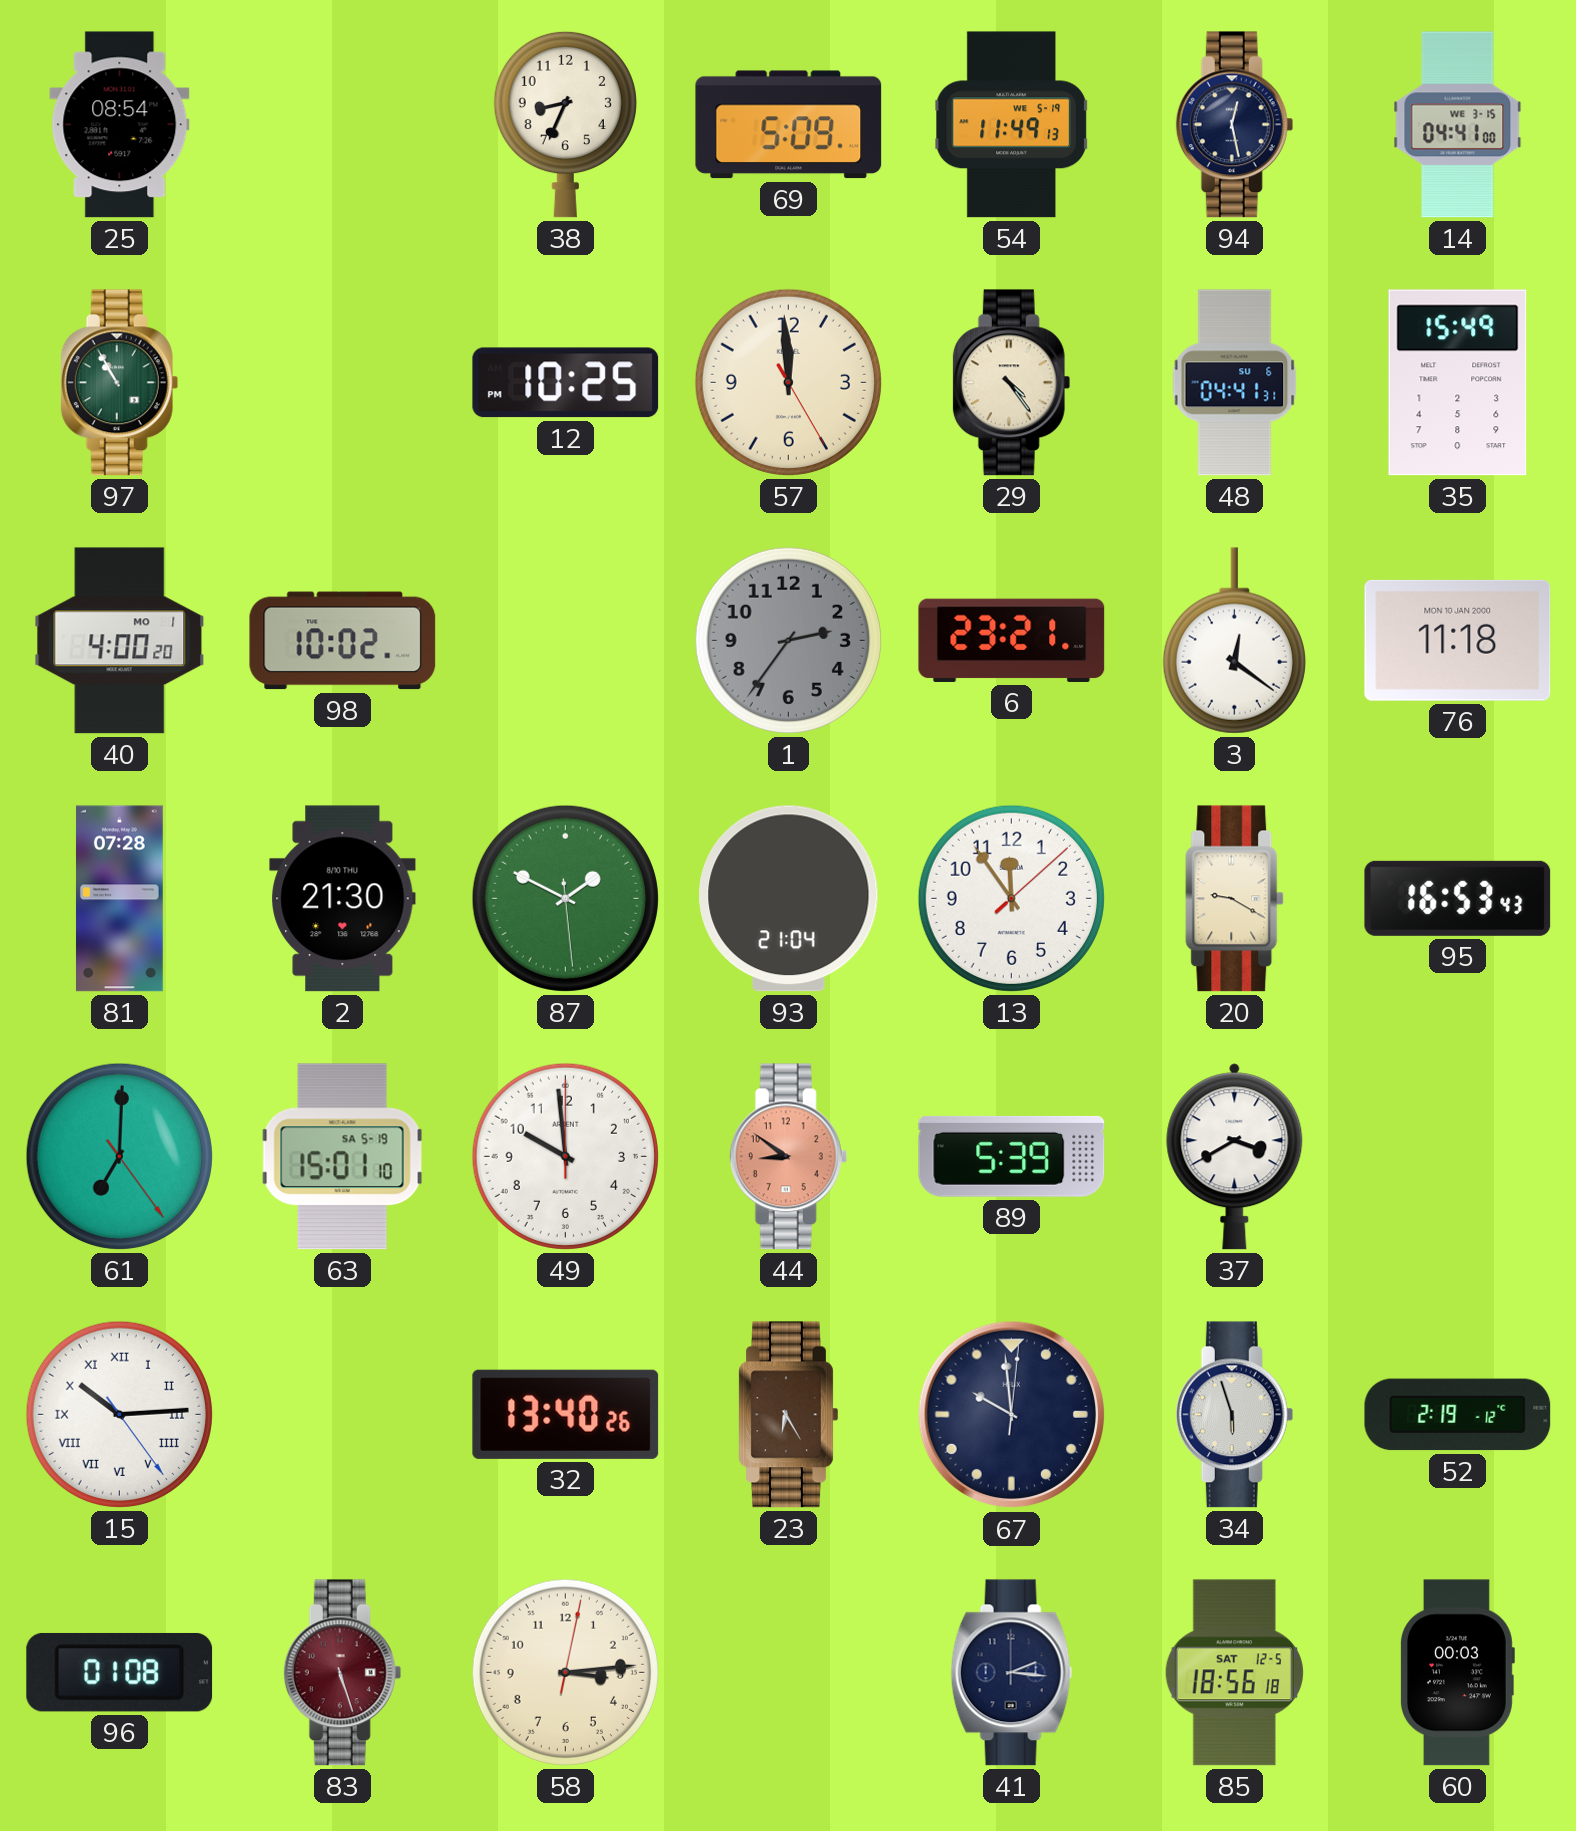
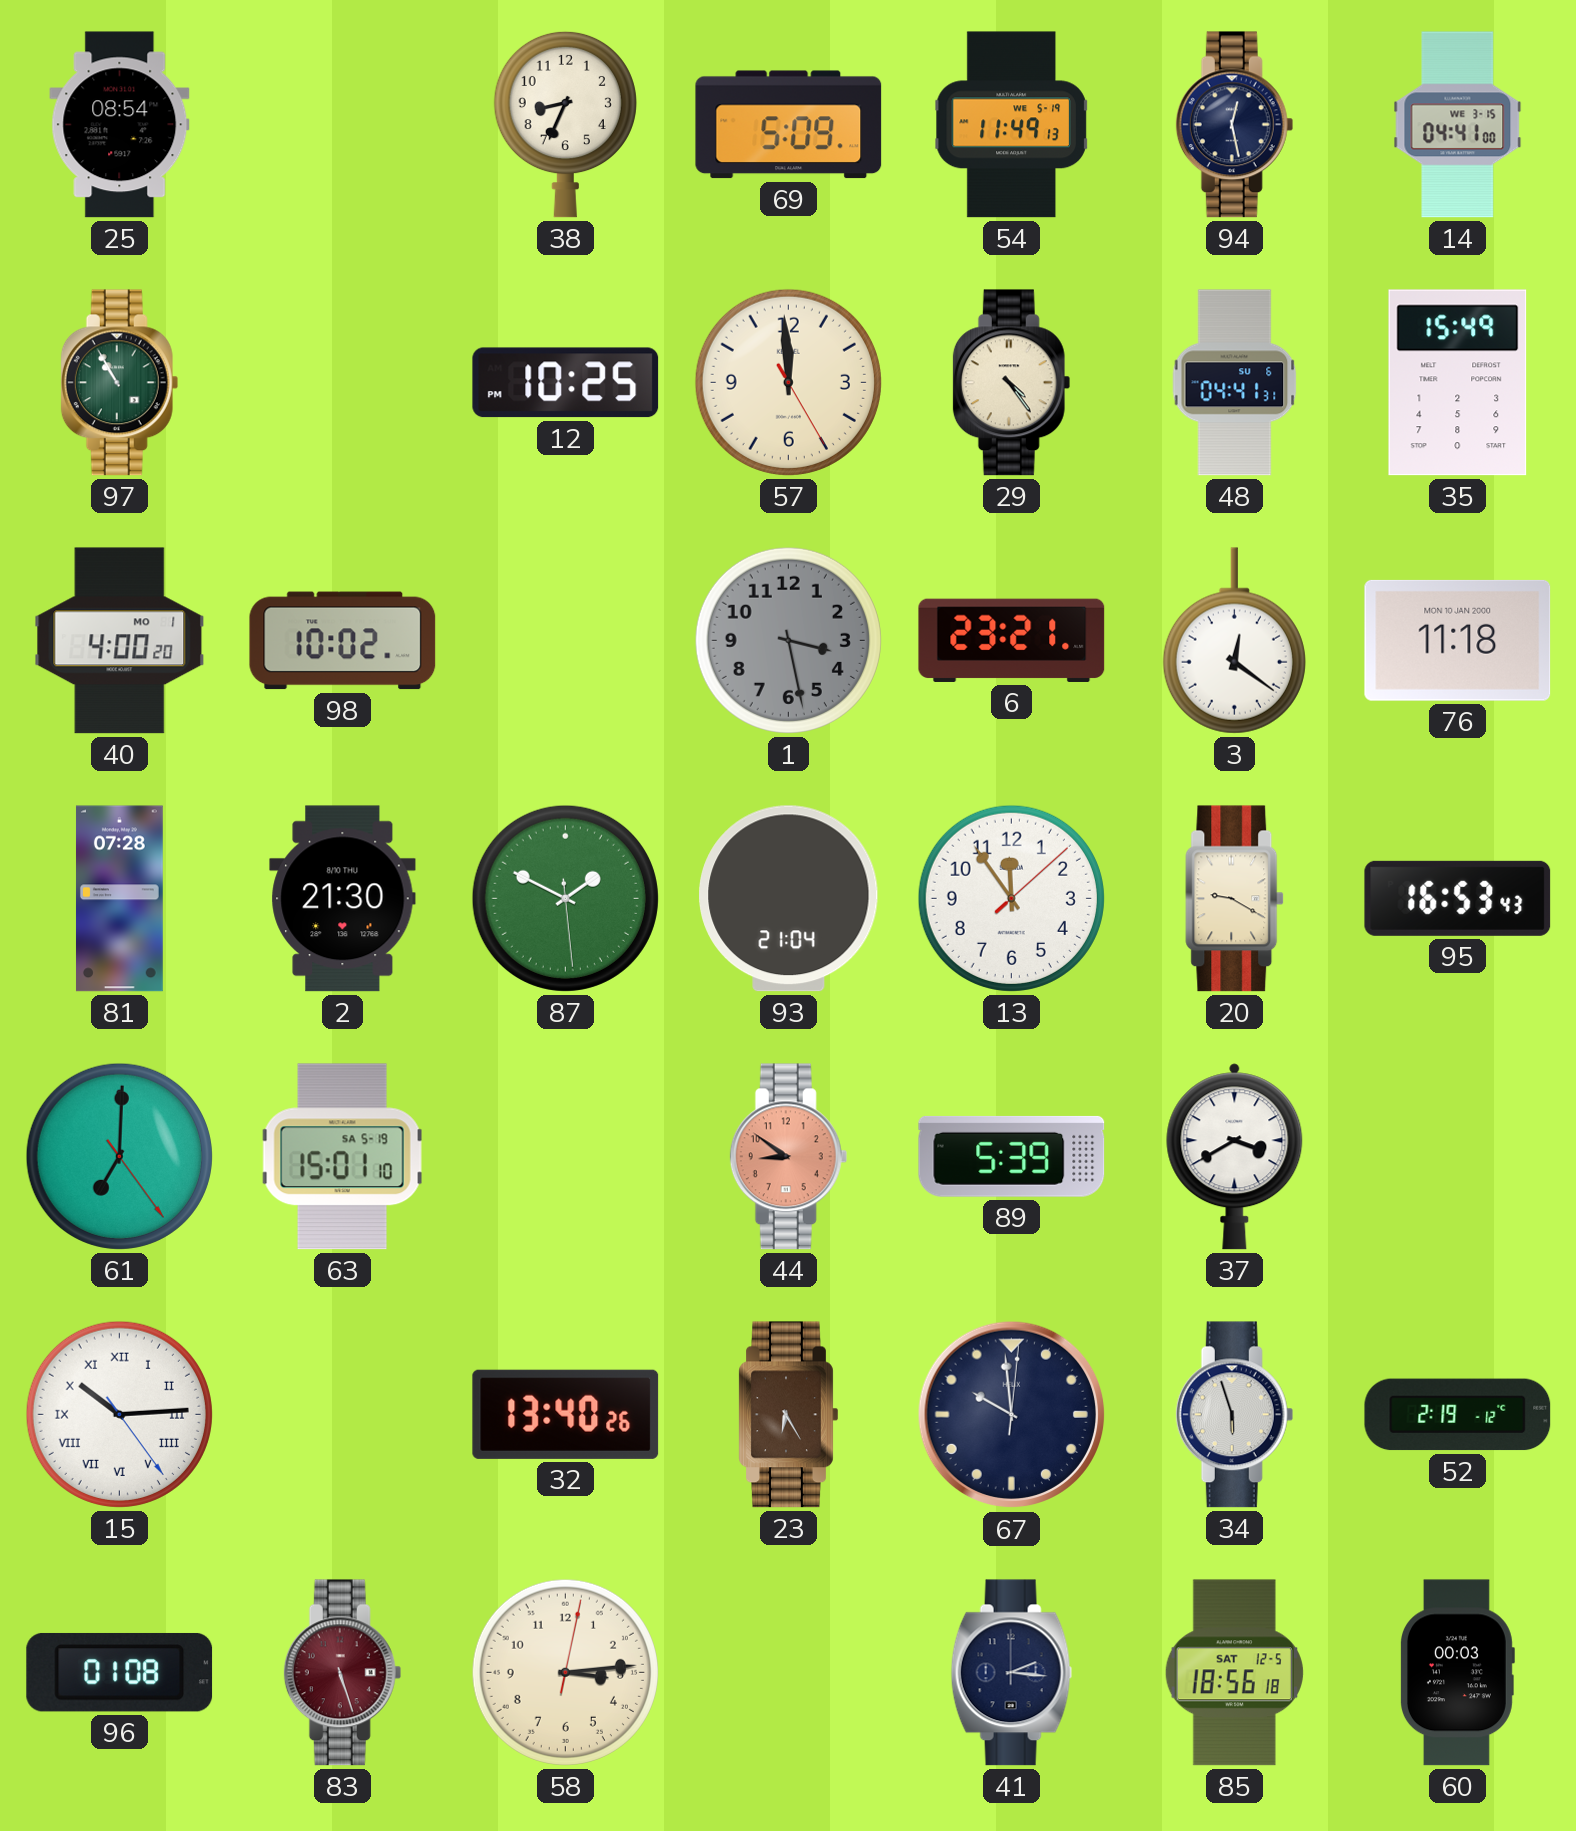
1: 2:36 -> 3:28
49: 9:59 -> none
